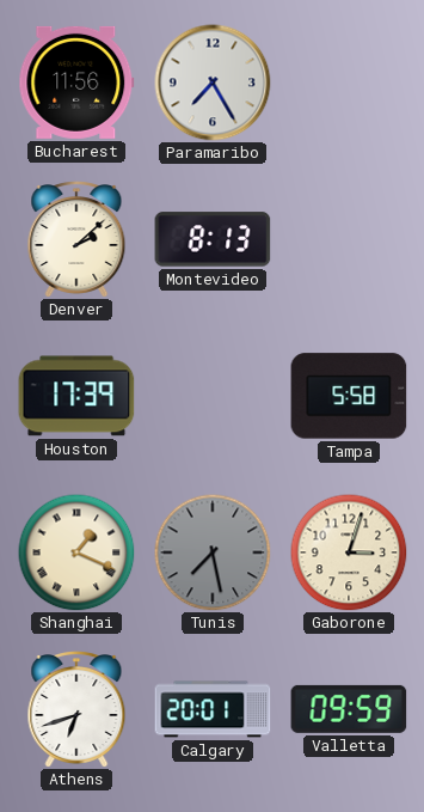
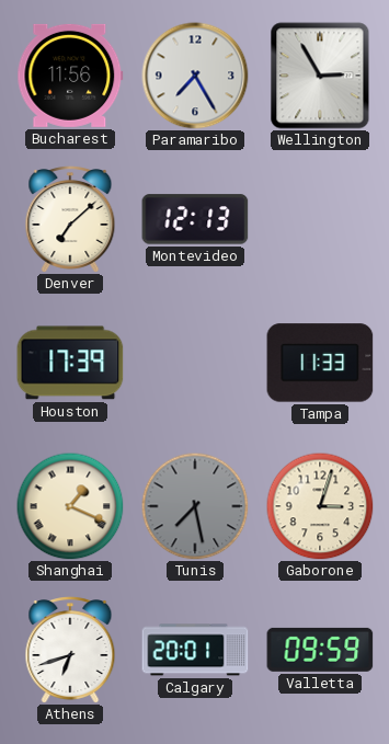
Wellington: none -> 2:55
Denver: 2:08 -> 7:08
Montevideo: 8:13 -> 12:13
Tampa: 5:58 -> 11:33
